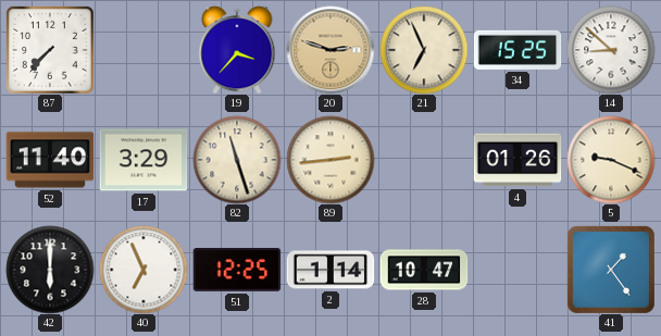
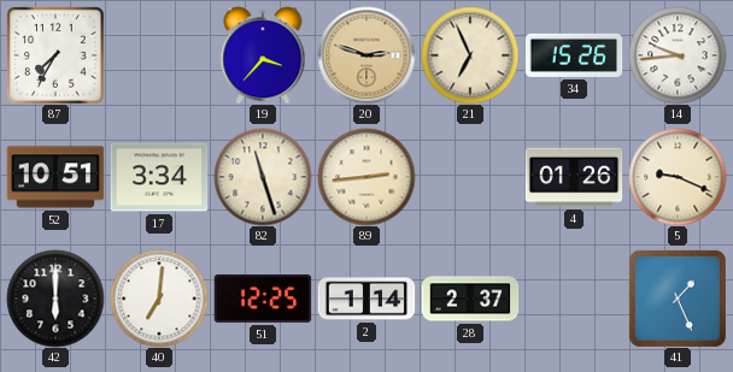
87: 7:37 -> 7:35
34: 15:25 -> 15:26
14: 8:52 -> 9:44
52: 11:40 -> 10:51
17: 3:29 -> 3:34
40: 6:56 -> 7:01
28: 10:47 -> 2:37
41: 1:24 -> 1:26
